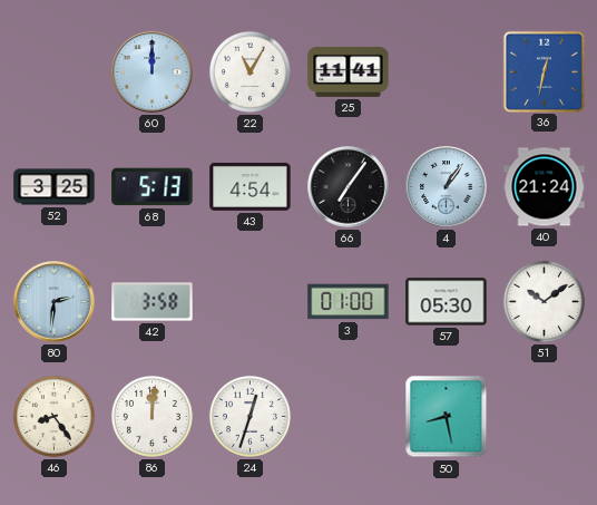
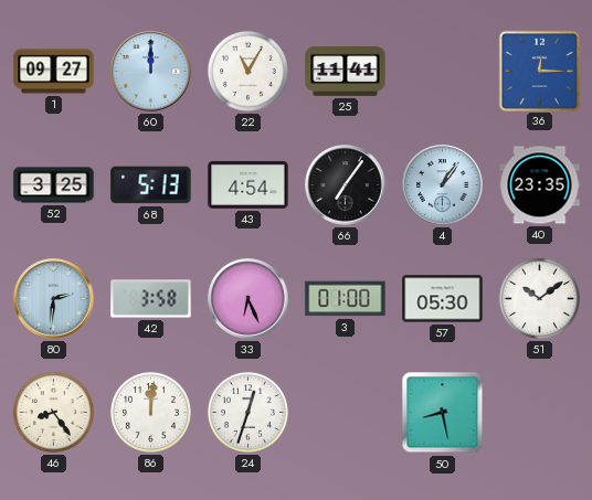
1: none -> 09:27
36: 12:32 -> 12:15
40: 21:24 -> 23:35
33: none -> 6:26
